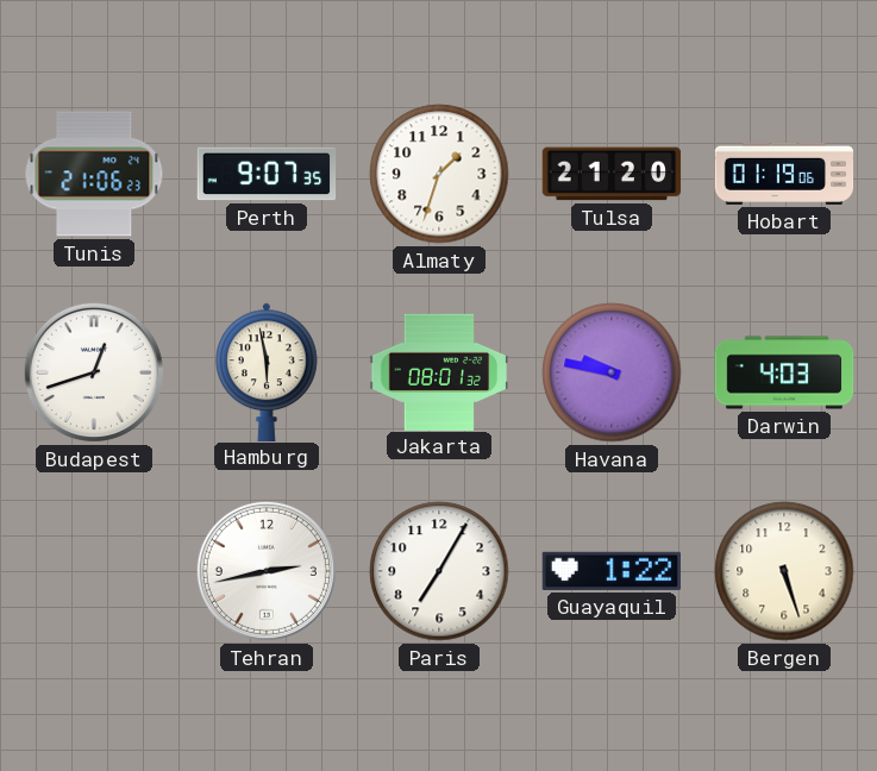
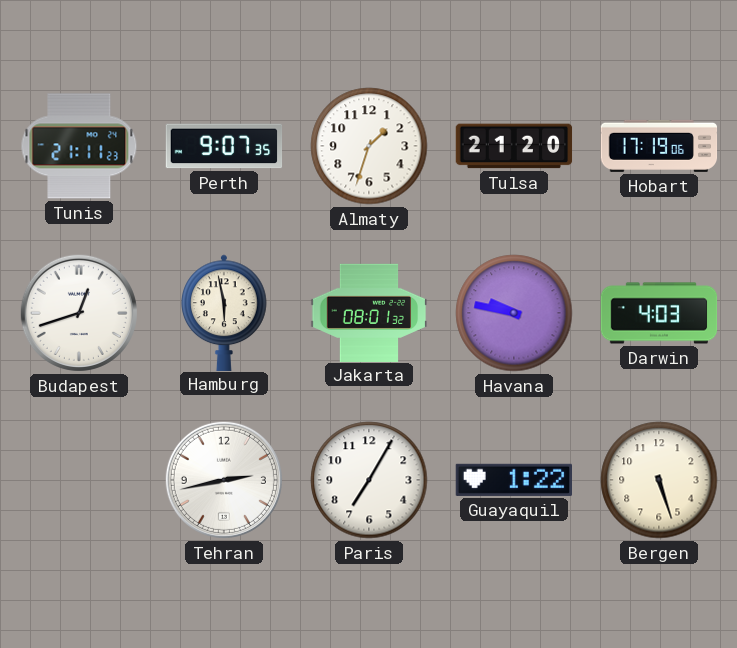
Tunis: 21:06 -> 21:11
Hobart: 01:19 -> 17:19
